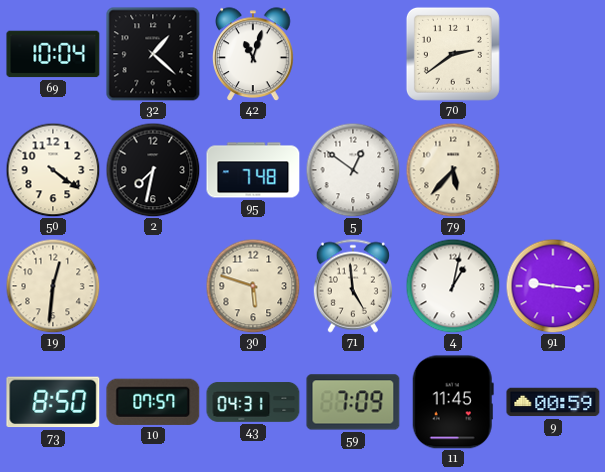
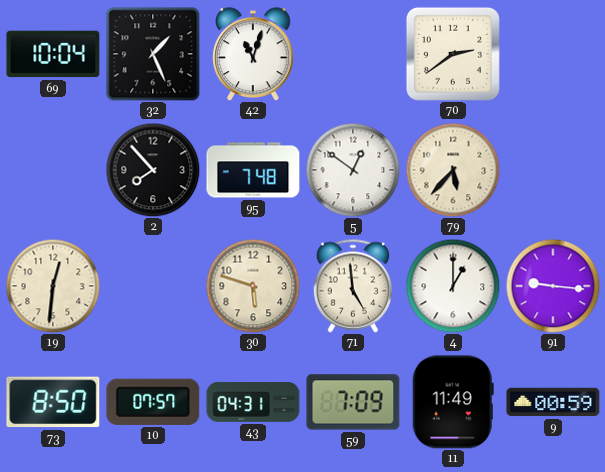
32: 1:22 -> 1:26
50: 4:21 -> none
2: 7:32 -> 7:53
4: 1:02 -> 1:00
11: 11:45 -> 11:49
